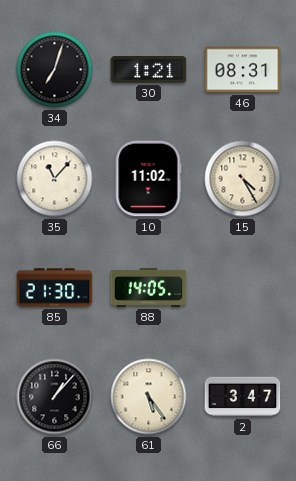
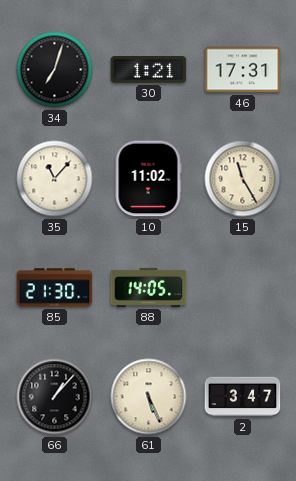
46: 08:31 -> 17:31
15: 4:25 -> 11:25
61: 5:24 -> 5:26
